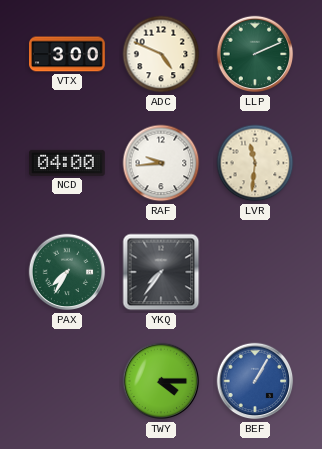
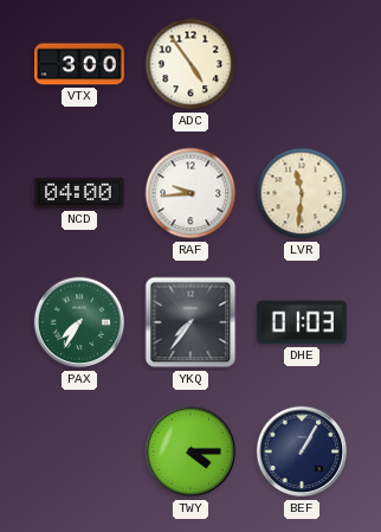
ADC: 4:49 -> 4:54
LLP: 2:11 -> none
DHE: none -> 01:03
BEF dial: blue -> navy
